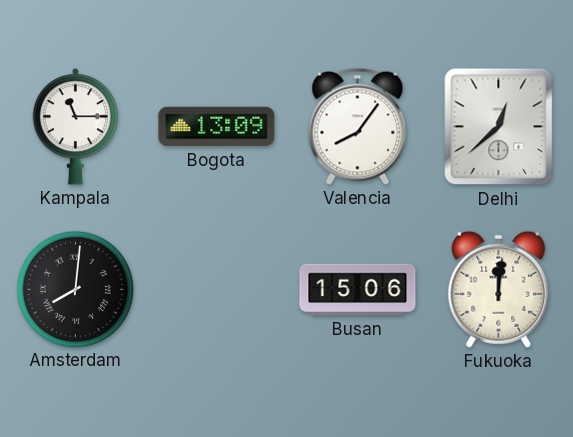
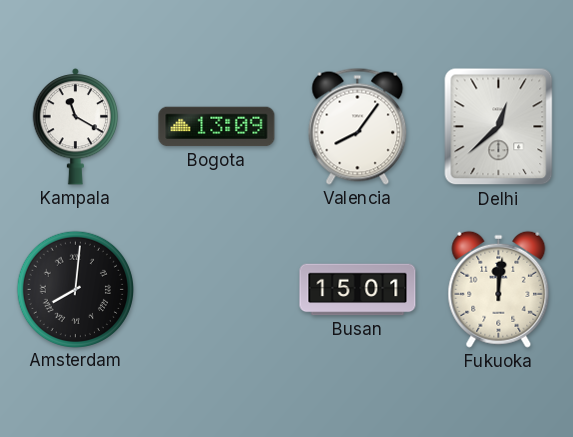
Kampala: 11:15 -> 11:20
Busan: 15:06 -> 15:01
